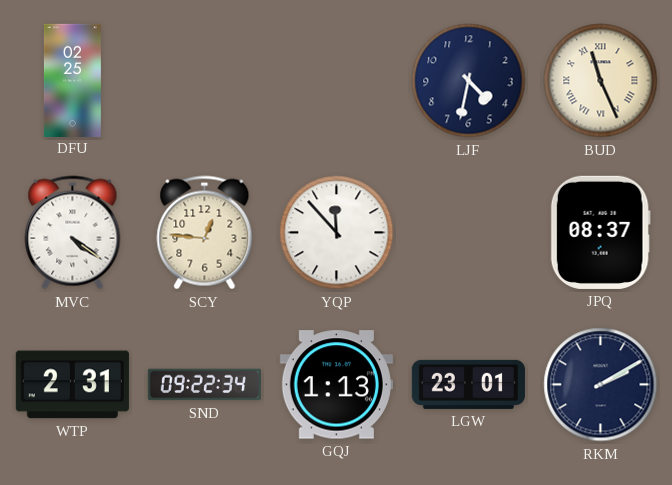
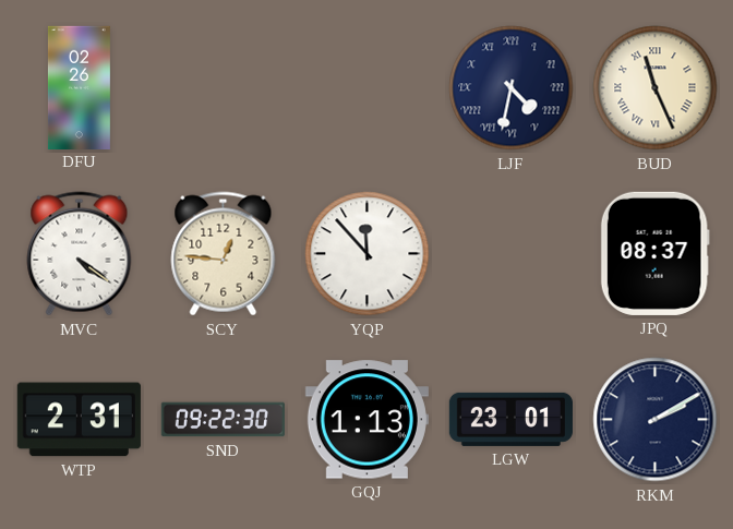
DFU: 02:25 -> 02:26
LJF numerals: Arabic -> Roman
SND: 09:22:34 -> 09:22:30
